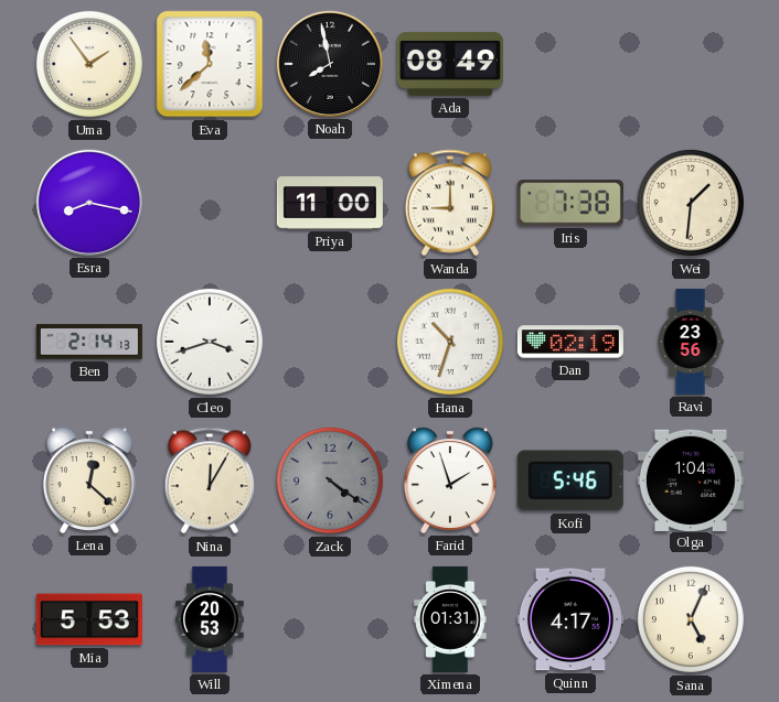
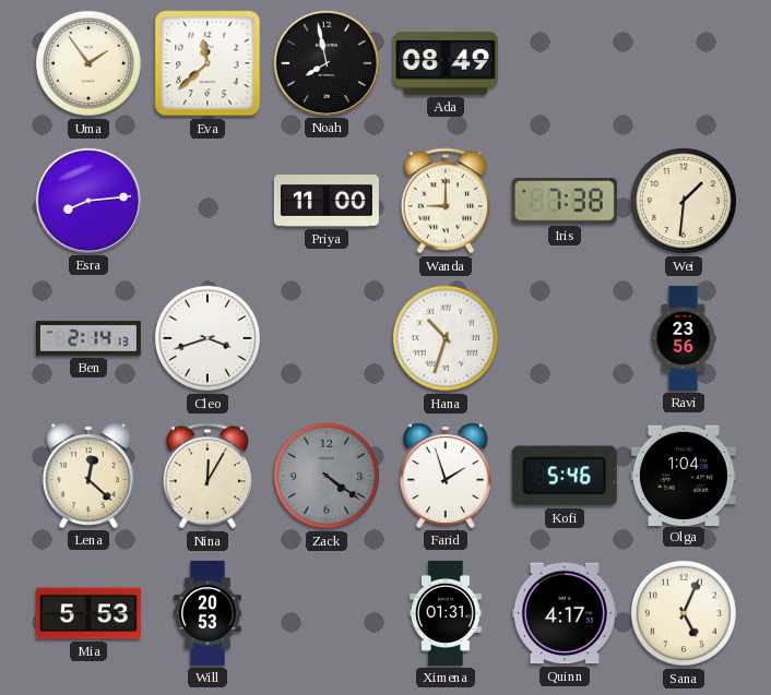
Esra: 8:17 -> 8:14
Dan: 02:19 -> none
